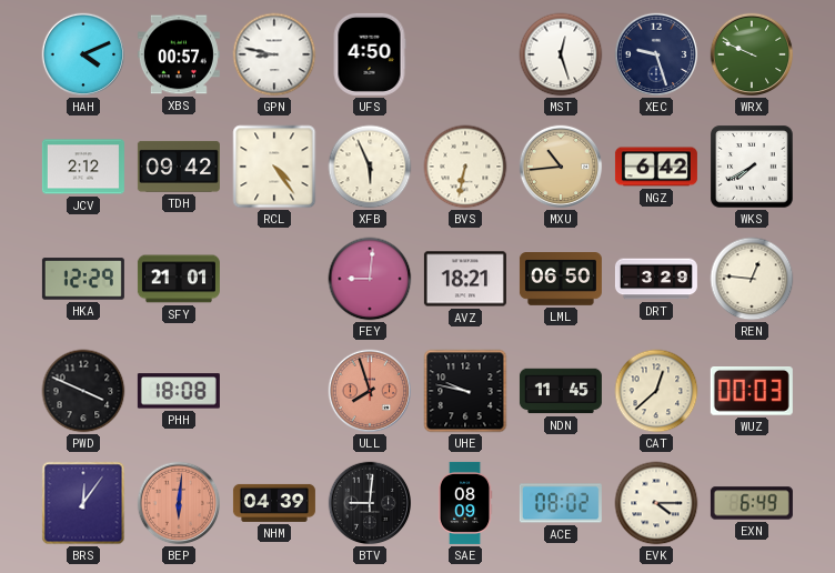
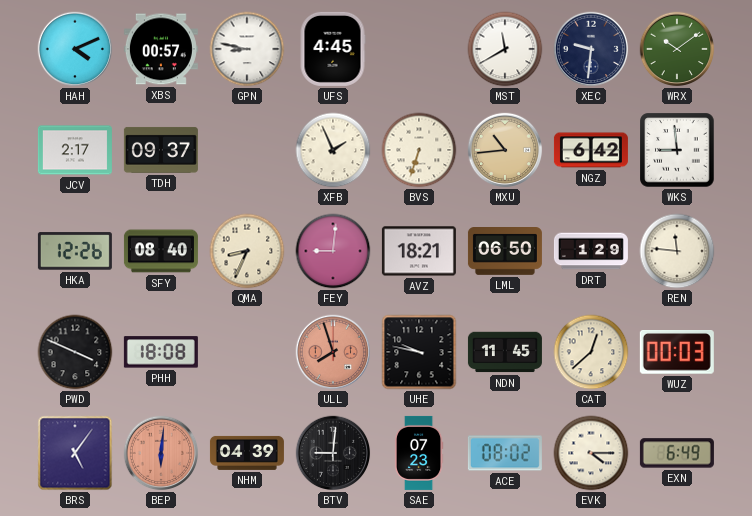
UFS: 4:50 -> 4:45
MST: 12:27 -> 11:40
XEC: 9:27 -> 9:31
WRX: 9:49 -> 10:09
JCV: 2:12 -> 2:17
TDH: 09:42 -> 09:37
RCL: 4:24 -> none
XFB: 5:56 -> 1:56
BVS: 6:32 -> 6:33
WKS: 7:40 -> 8:59
HKA: 12:29 -> 12:26
SFY: 21:01 -> 08:40
QMA: none -> 8:34
DRT: 3:29 -> 1:29
REN: 12:46 -> 11:46
BRS: 12:06 -> 5:06
SAE: 08:09 -> 07:23
